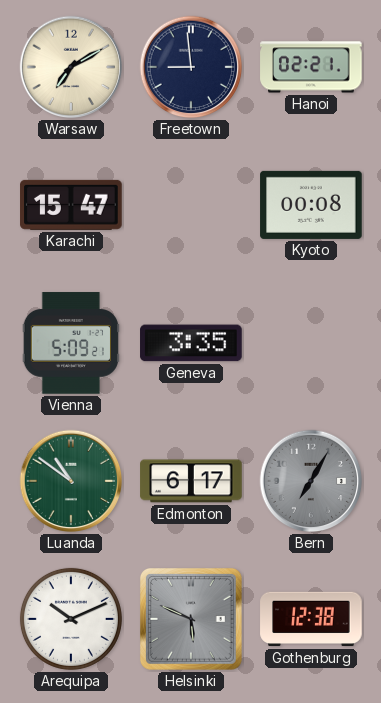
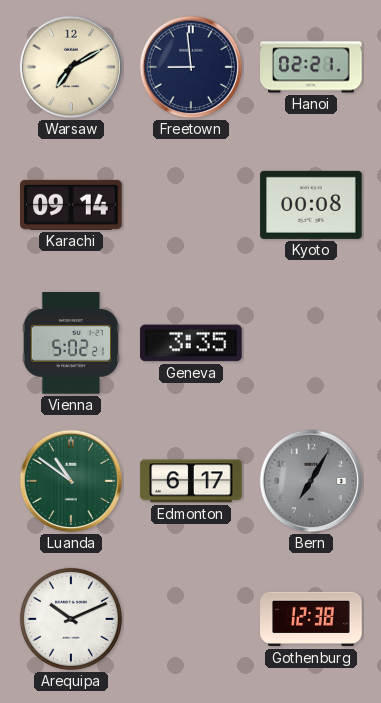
Karachi: 15:47 -> 09:14
Vienna: 5:09 -> 5:02
Helsinki: 5:49 -> none
